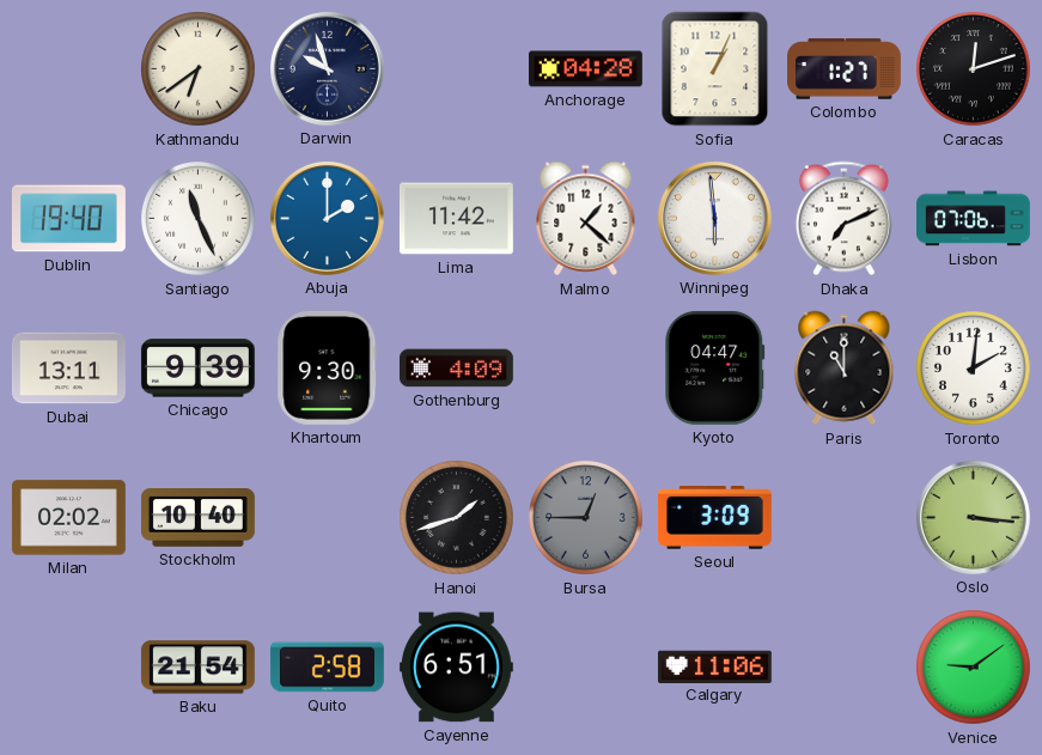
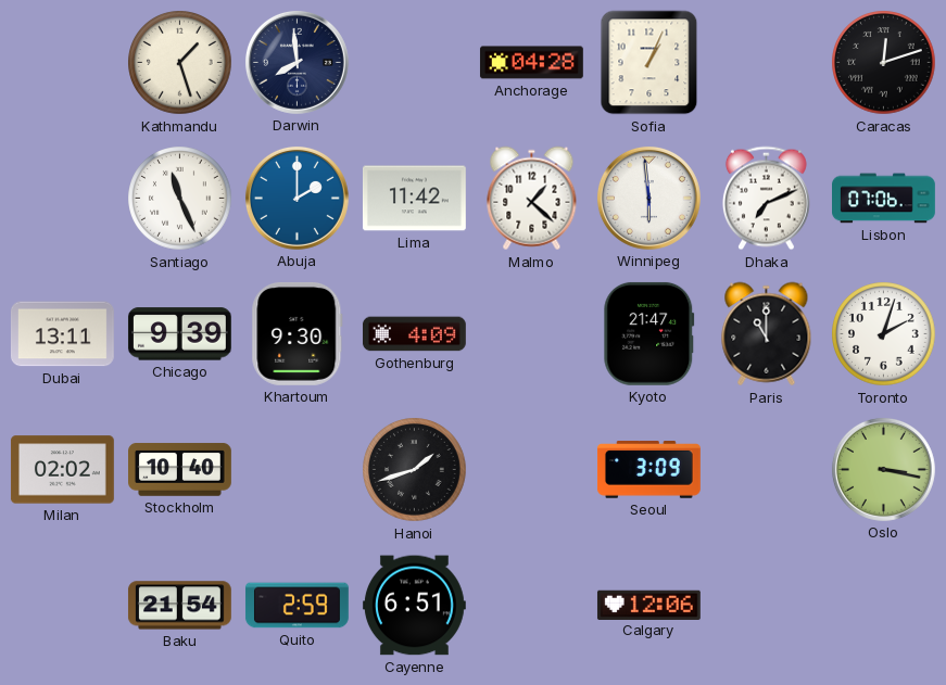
Kathmandu: 6:39 -> 1:27
Darwin: 9:57 -> 7:59
Colombo: 1:27 -> none
Dublin: 19:40 -> none
Kyoto: 04:47 -> 21:47
Toronto: 2:01 -> 2:03
Bursa: 12:45 -> none
Oslo: 3:16 -> 3:17
Quito: 2:58 -> 2:59
Calgary: 11:06 -> 12:06
Venice: 9:09 -> none
